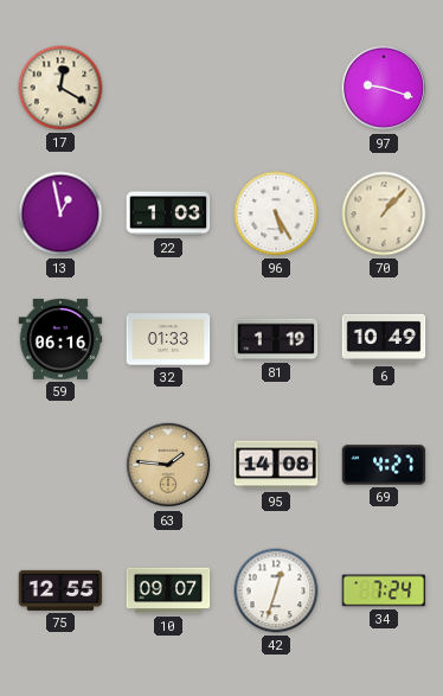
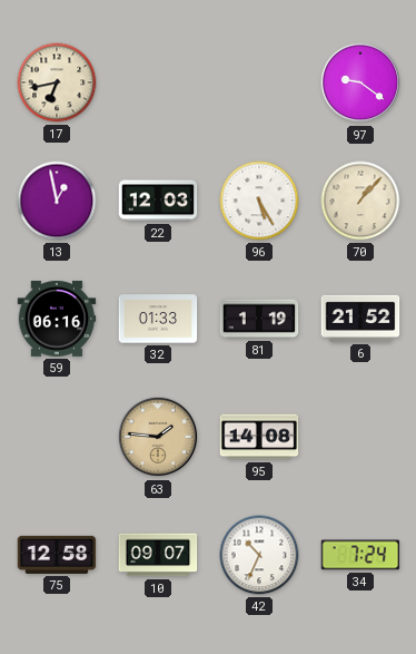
17: 12:20 -> 6:43
97: 9:18 -> 9:21
22: 1:03 -> 12:03
6: 10:49 -> 21:52
69: 4:27 -> none
75: 12:55 -> 12:58
42: 12:33 -> 10:34
